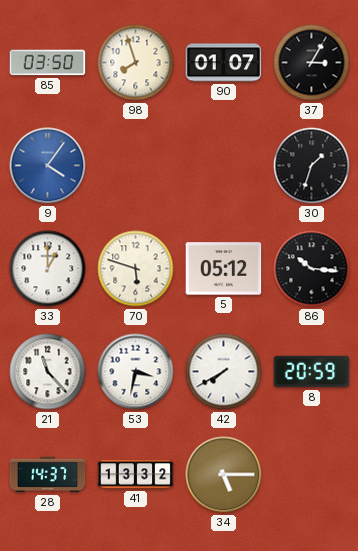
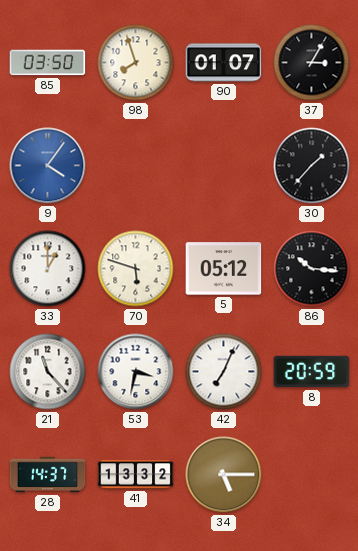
30: 1:33 -> 1:37
42: 7:40 -> 7:04
